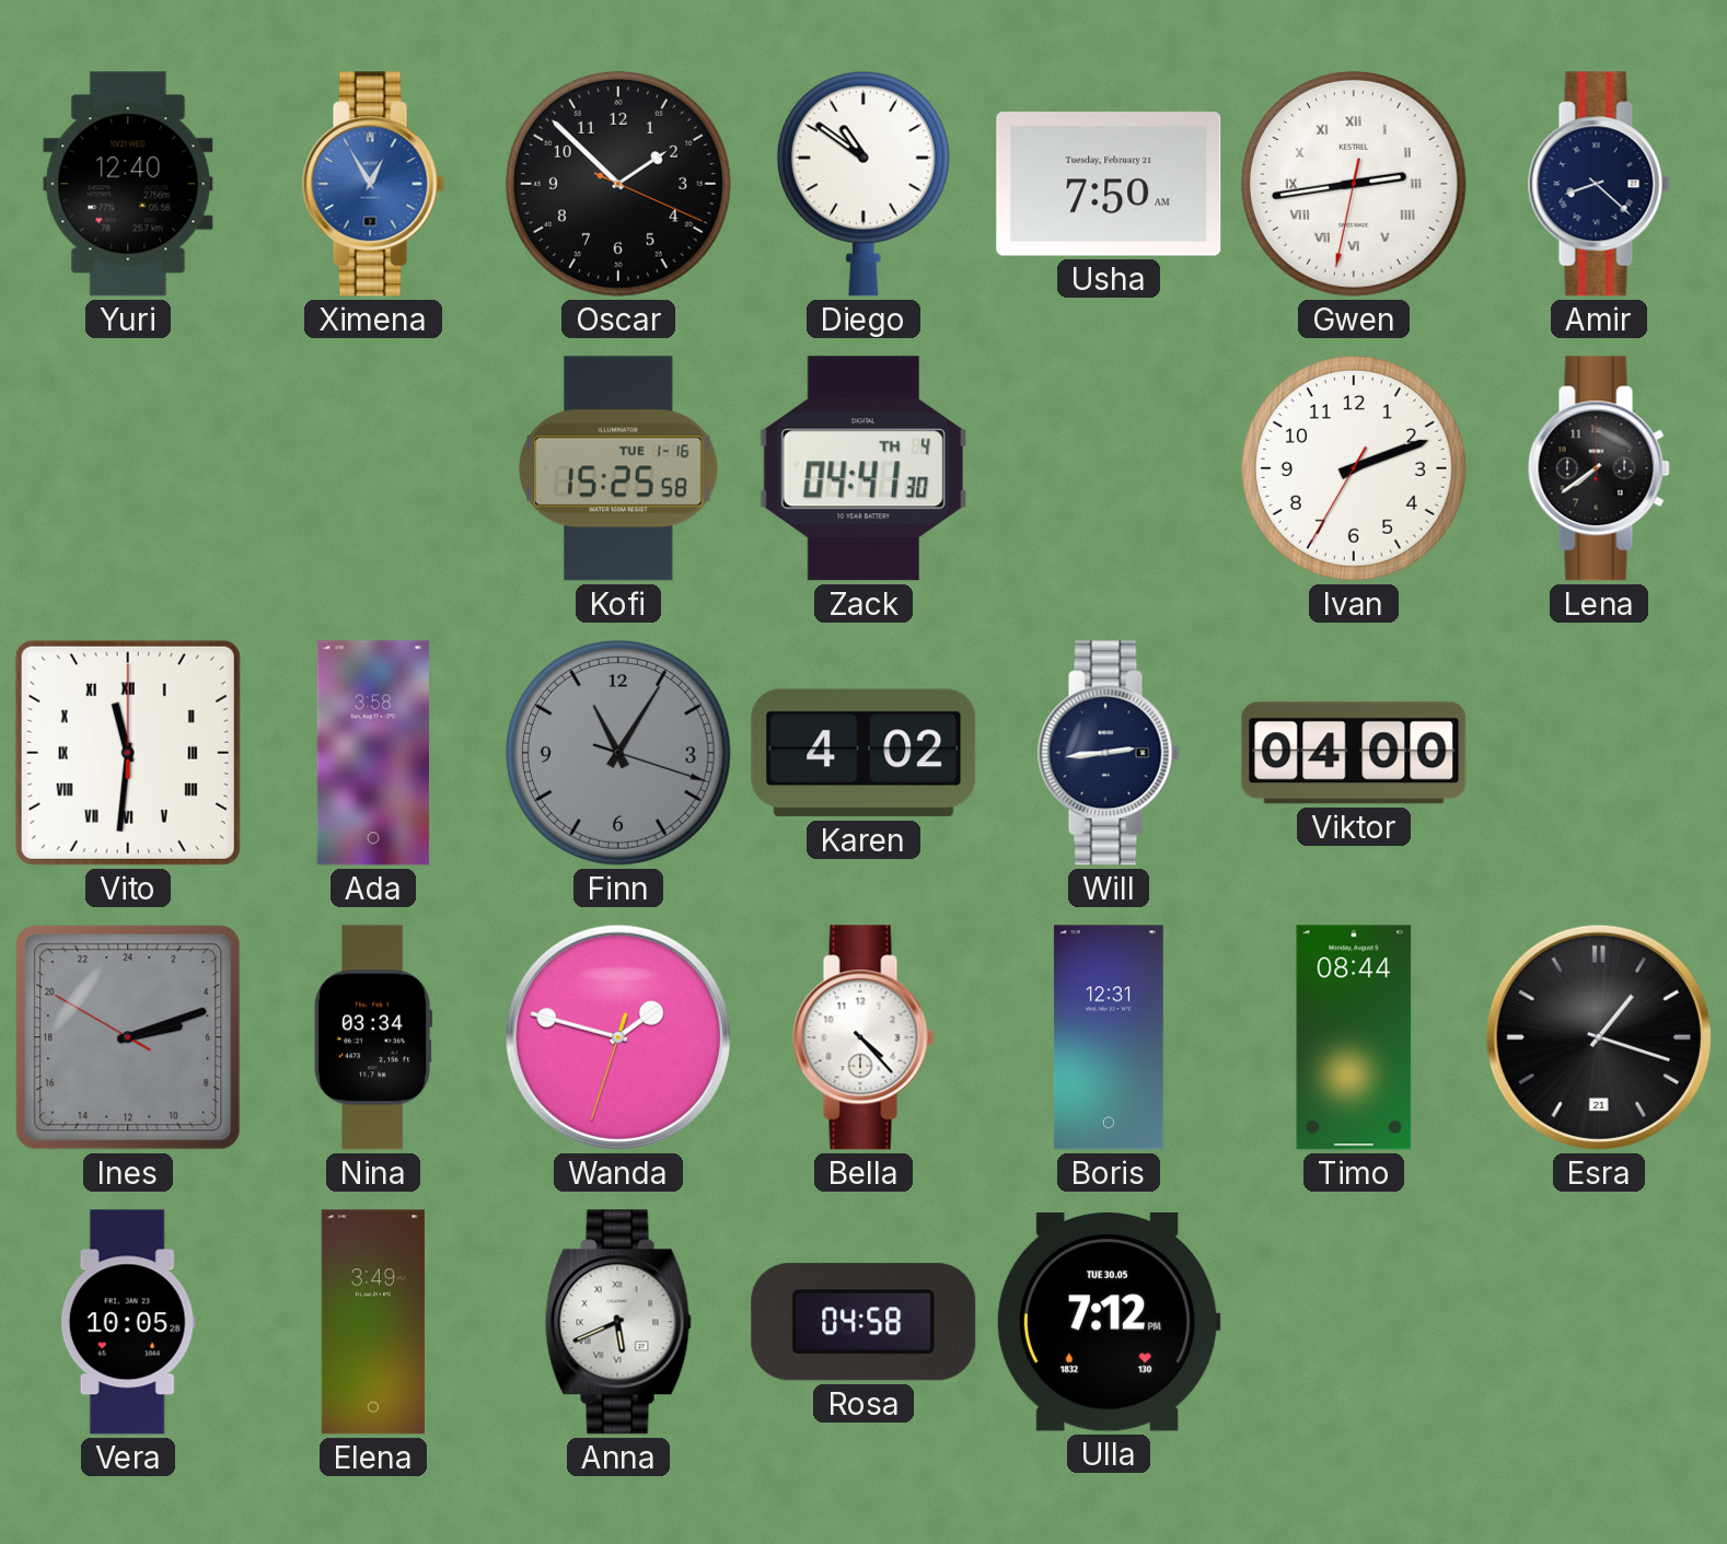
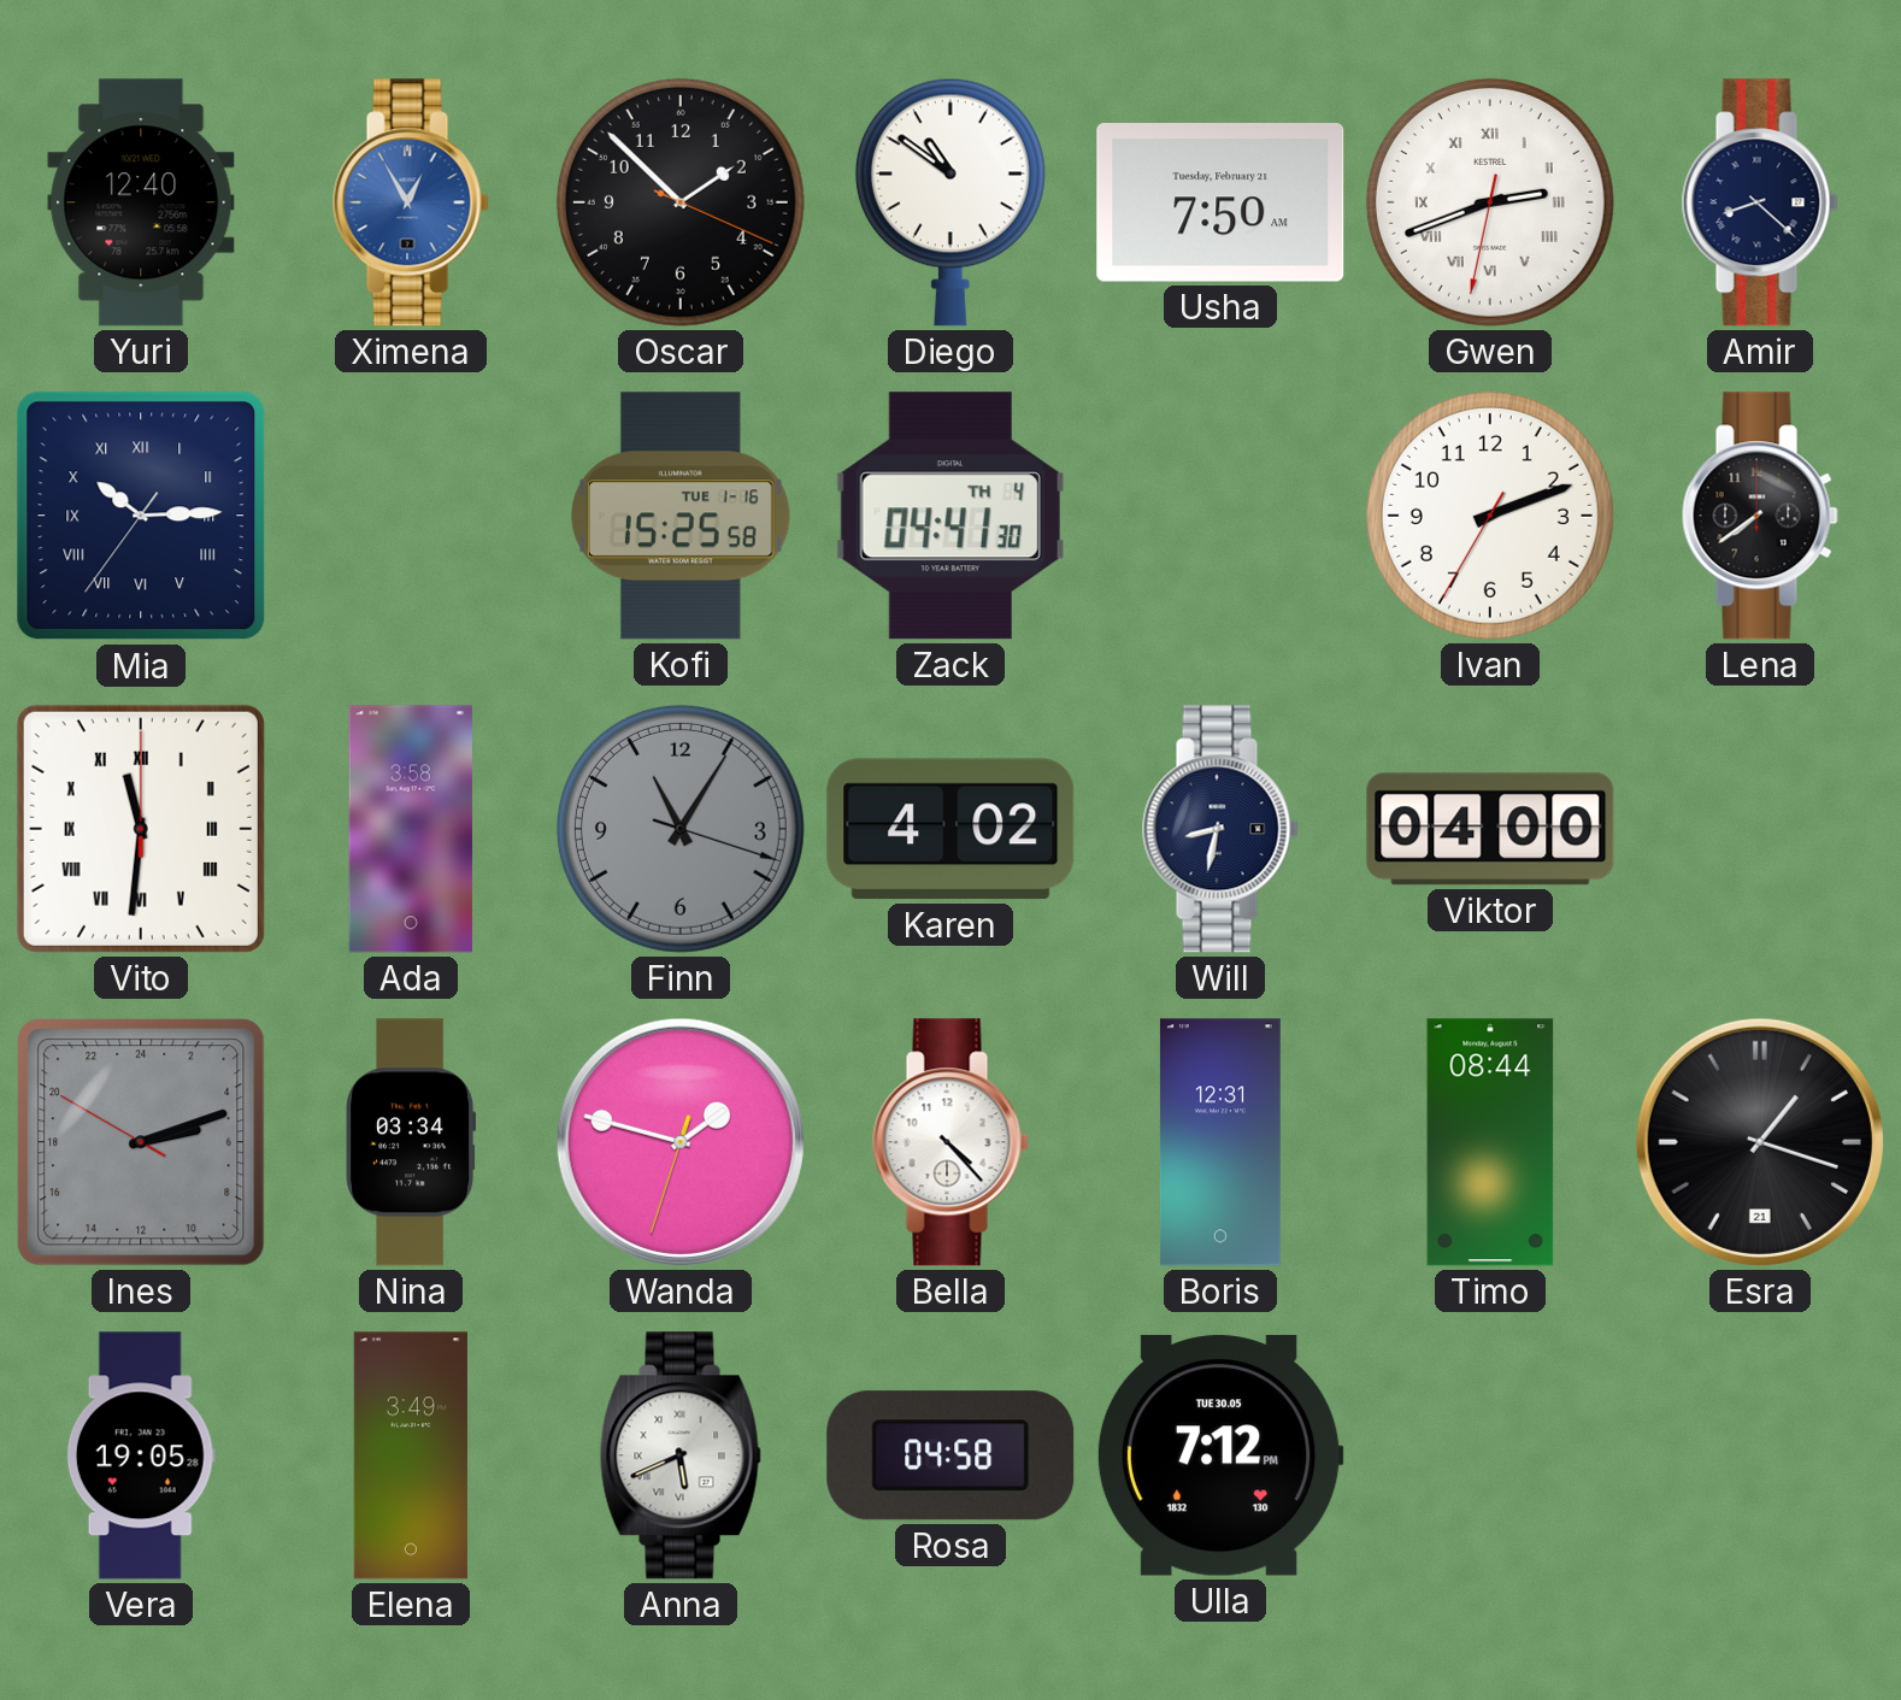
Gwen: 2:43 -> 2:41
Mia: none -> 10:14
Will: 2:44 -> 8:32
Vera: 10:05 -> 19:05
